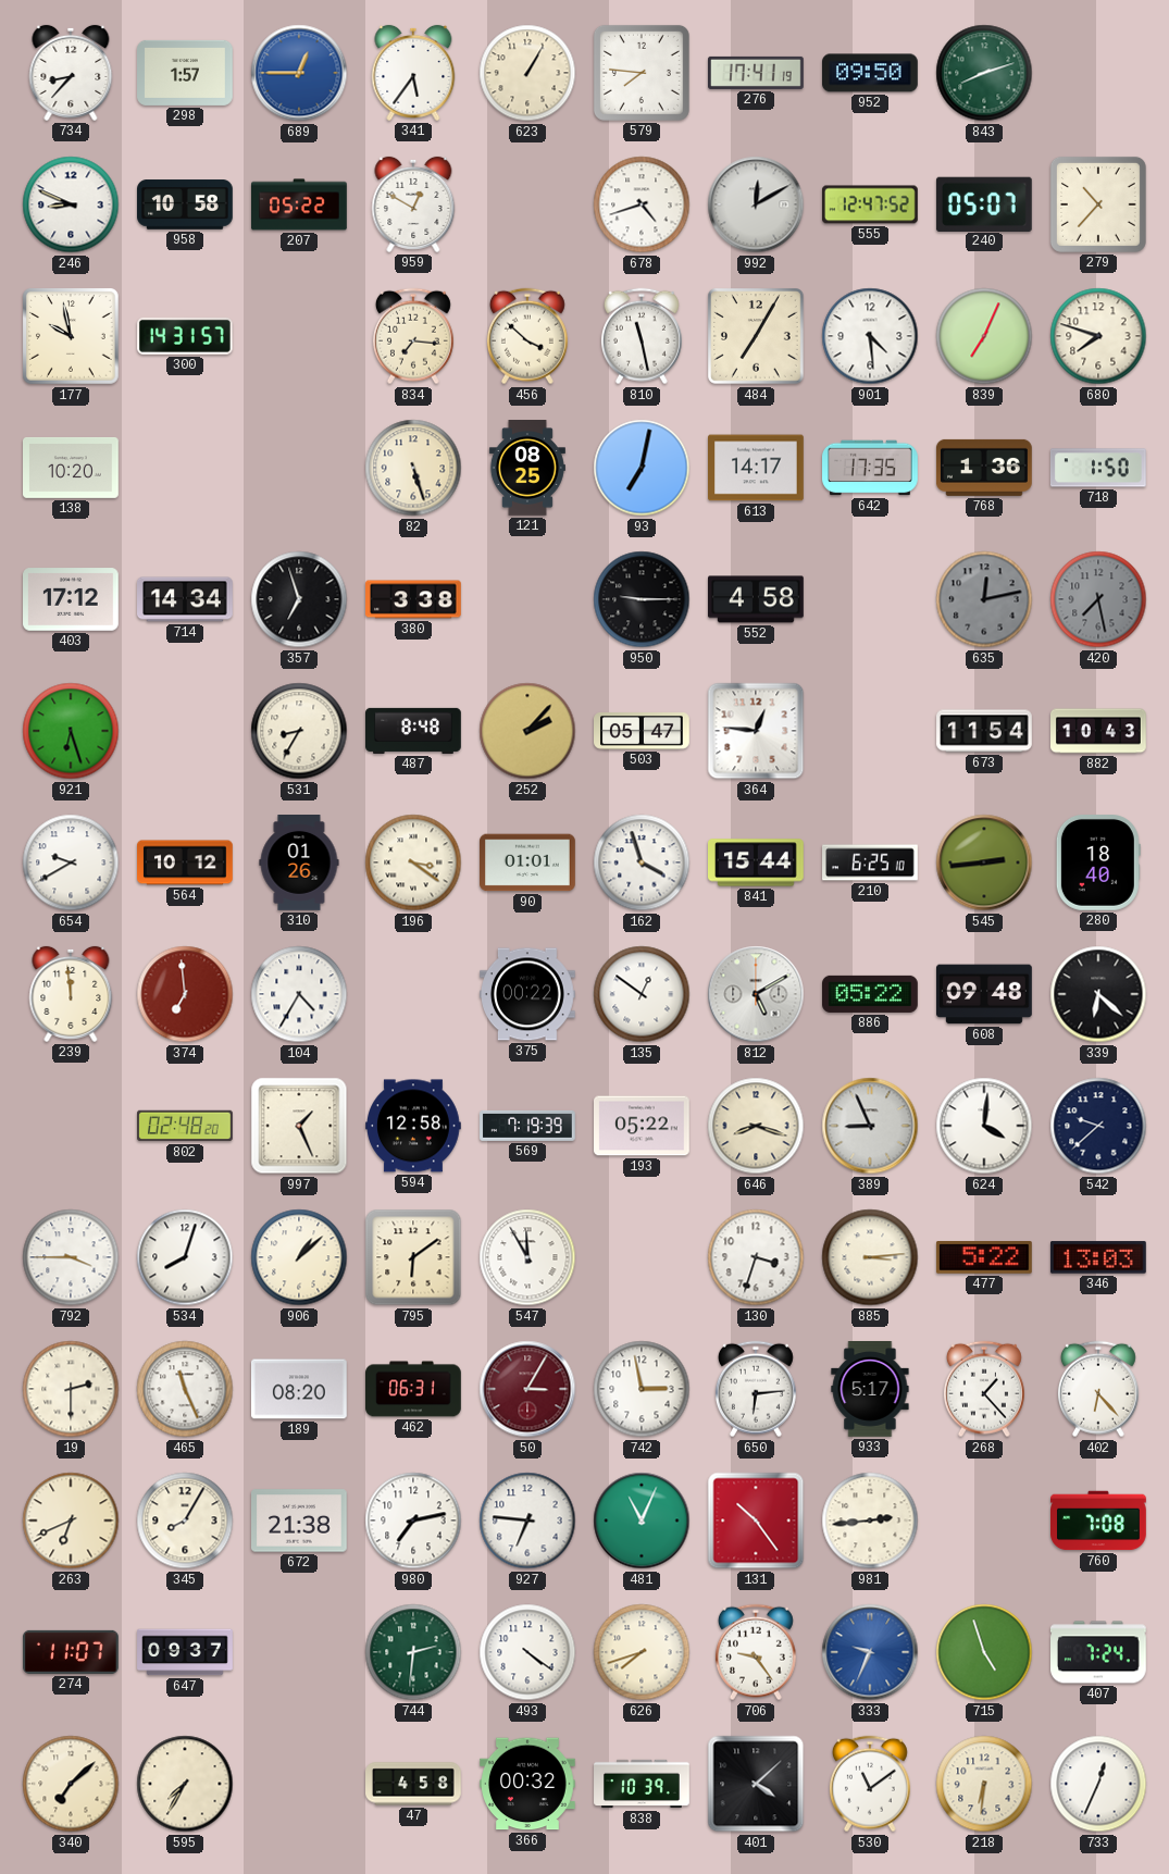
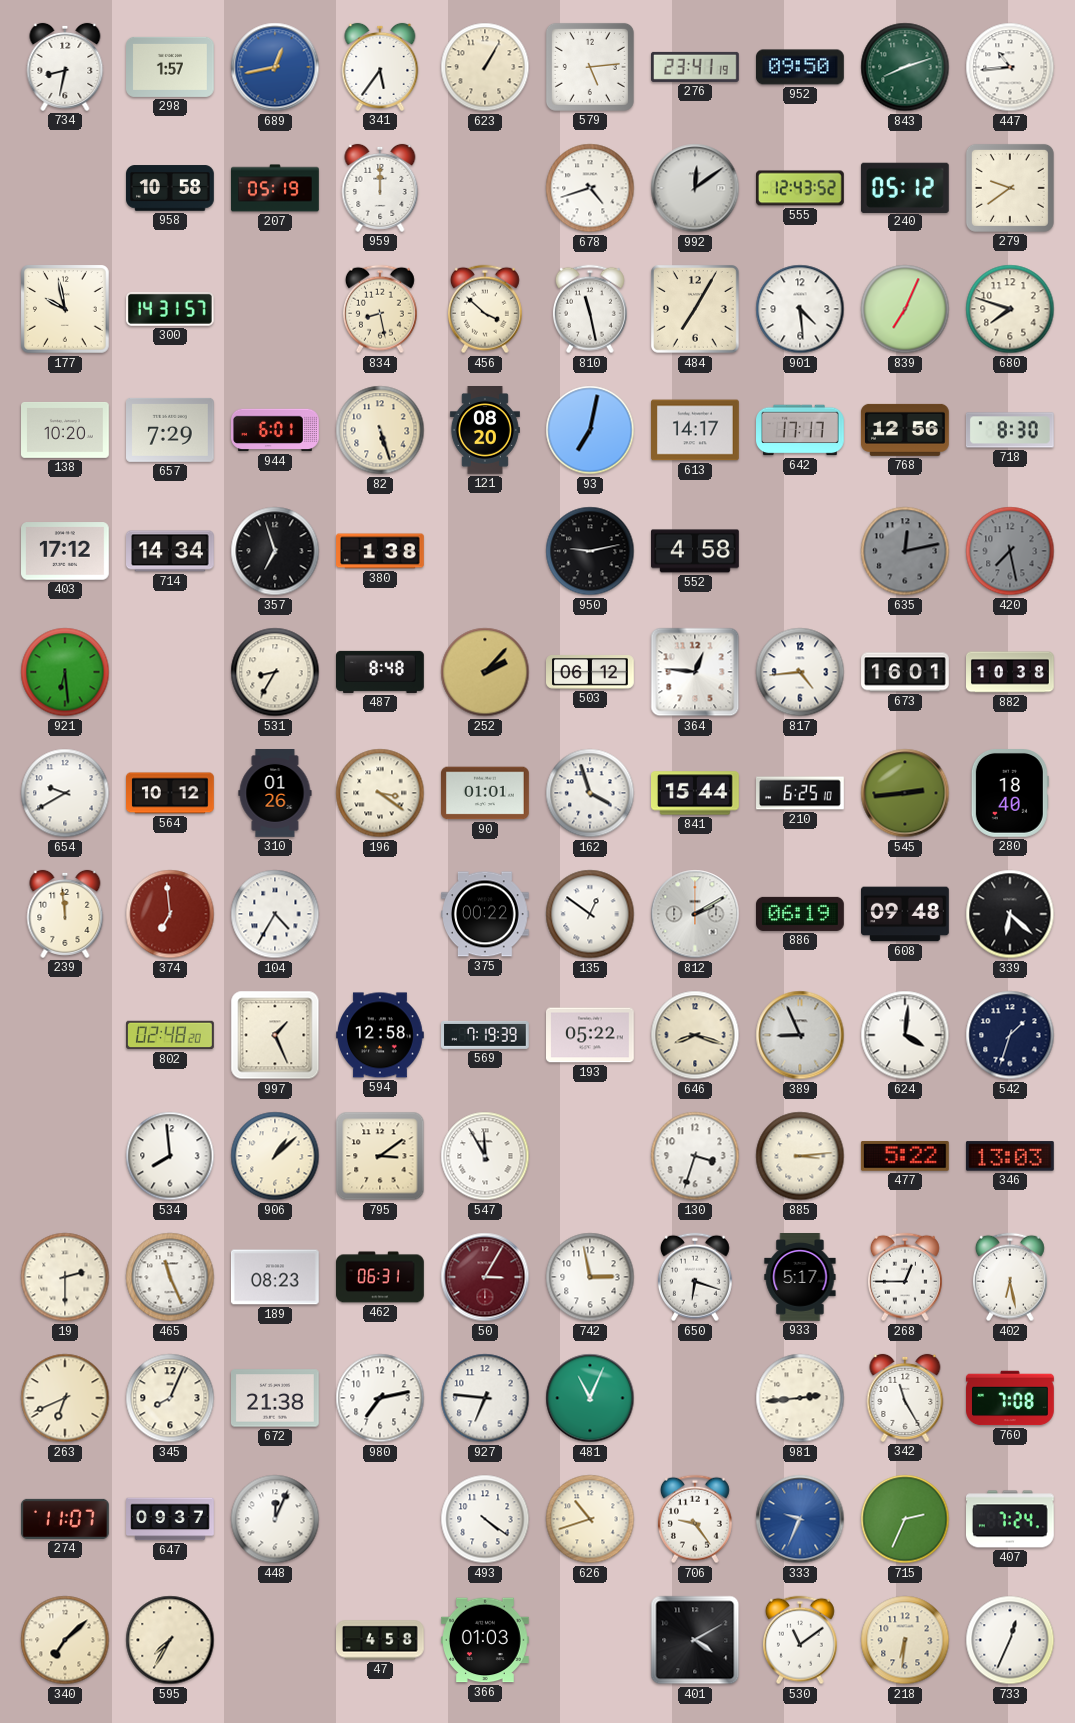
734: 8:37 -> 8:32
689: 12:45 -> 12:43
579: 7:46 -> 5:14
276: 17:41 -> 23:41
447: none -> 10:44
246: 8:49 -> none
207: 05:22 -> 05:19
959: 12:50 -> 12:00
992: 12:10 -> 12:09
555: 12:47 -> 12:43
240: 05:07 -> 05:12
279: 10:37 -> 9:39
834: 7:16 -> 8:28
657: none -> 7:29
944: none -> 6:01
121: 08:25 -> 08:20
642: 17:35 -> 17:17
768: 1:36 -> 12:56
718: 1:50 -> 8:30
380: 3:38 -> 1:38
950: 9:15 -> 9:13
921: 6:27 -> 6:29
503: 05:47 -> 06:12
817: none -> 4:44
673: 11:54 -> 16:01
882: 10:43 -> 10:38
812: 5:10 -> 2:10
886: 05:22 -> 06:19
542: 9:38 -> 1:33
792: 3:45 -> none
534: 8:03 -> 7:59
795: 6:09 -> 3:09
189: 08:20 -> 08:23
650: 6:14 -> 6:18
268: 1:23 -> 12:45
402: 6:23 -> 6:28
345: 8:05 -> 8:04
131: 10:24 -> none
342: none -> 11:25
448: none -> 12:04
744: 2:31 -> none
626: 7:42 -> 10:42
715: 4:57 -> 2:34
366: 00:32 -> 01:03
838: 10:39 -> none
401: 4:08 -> 4:10
